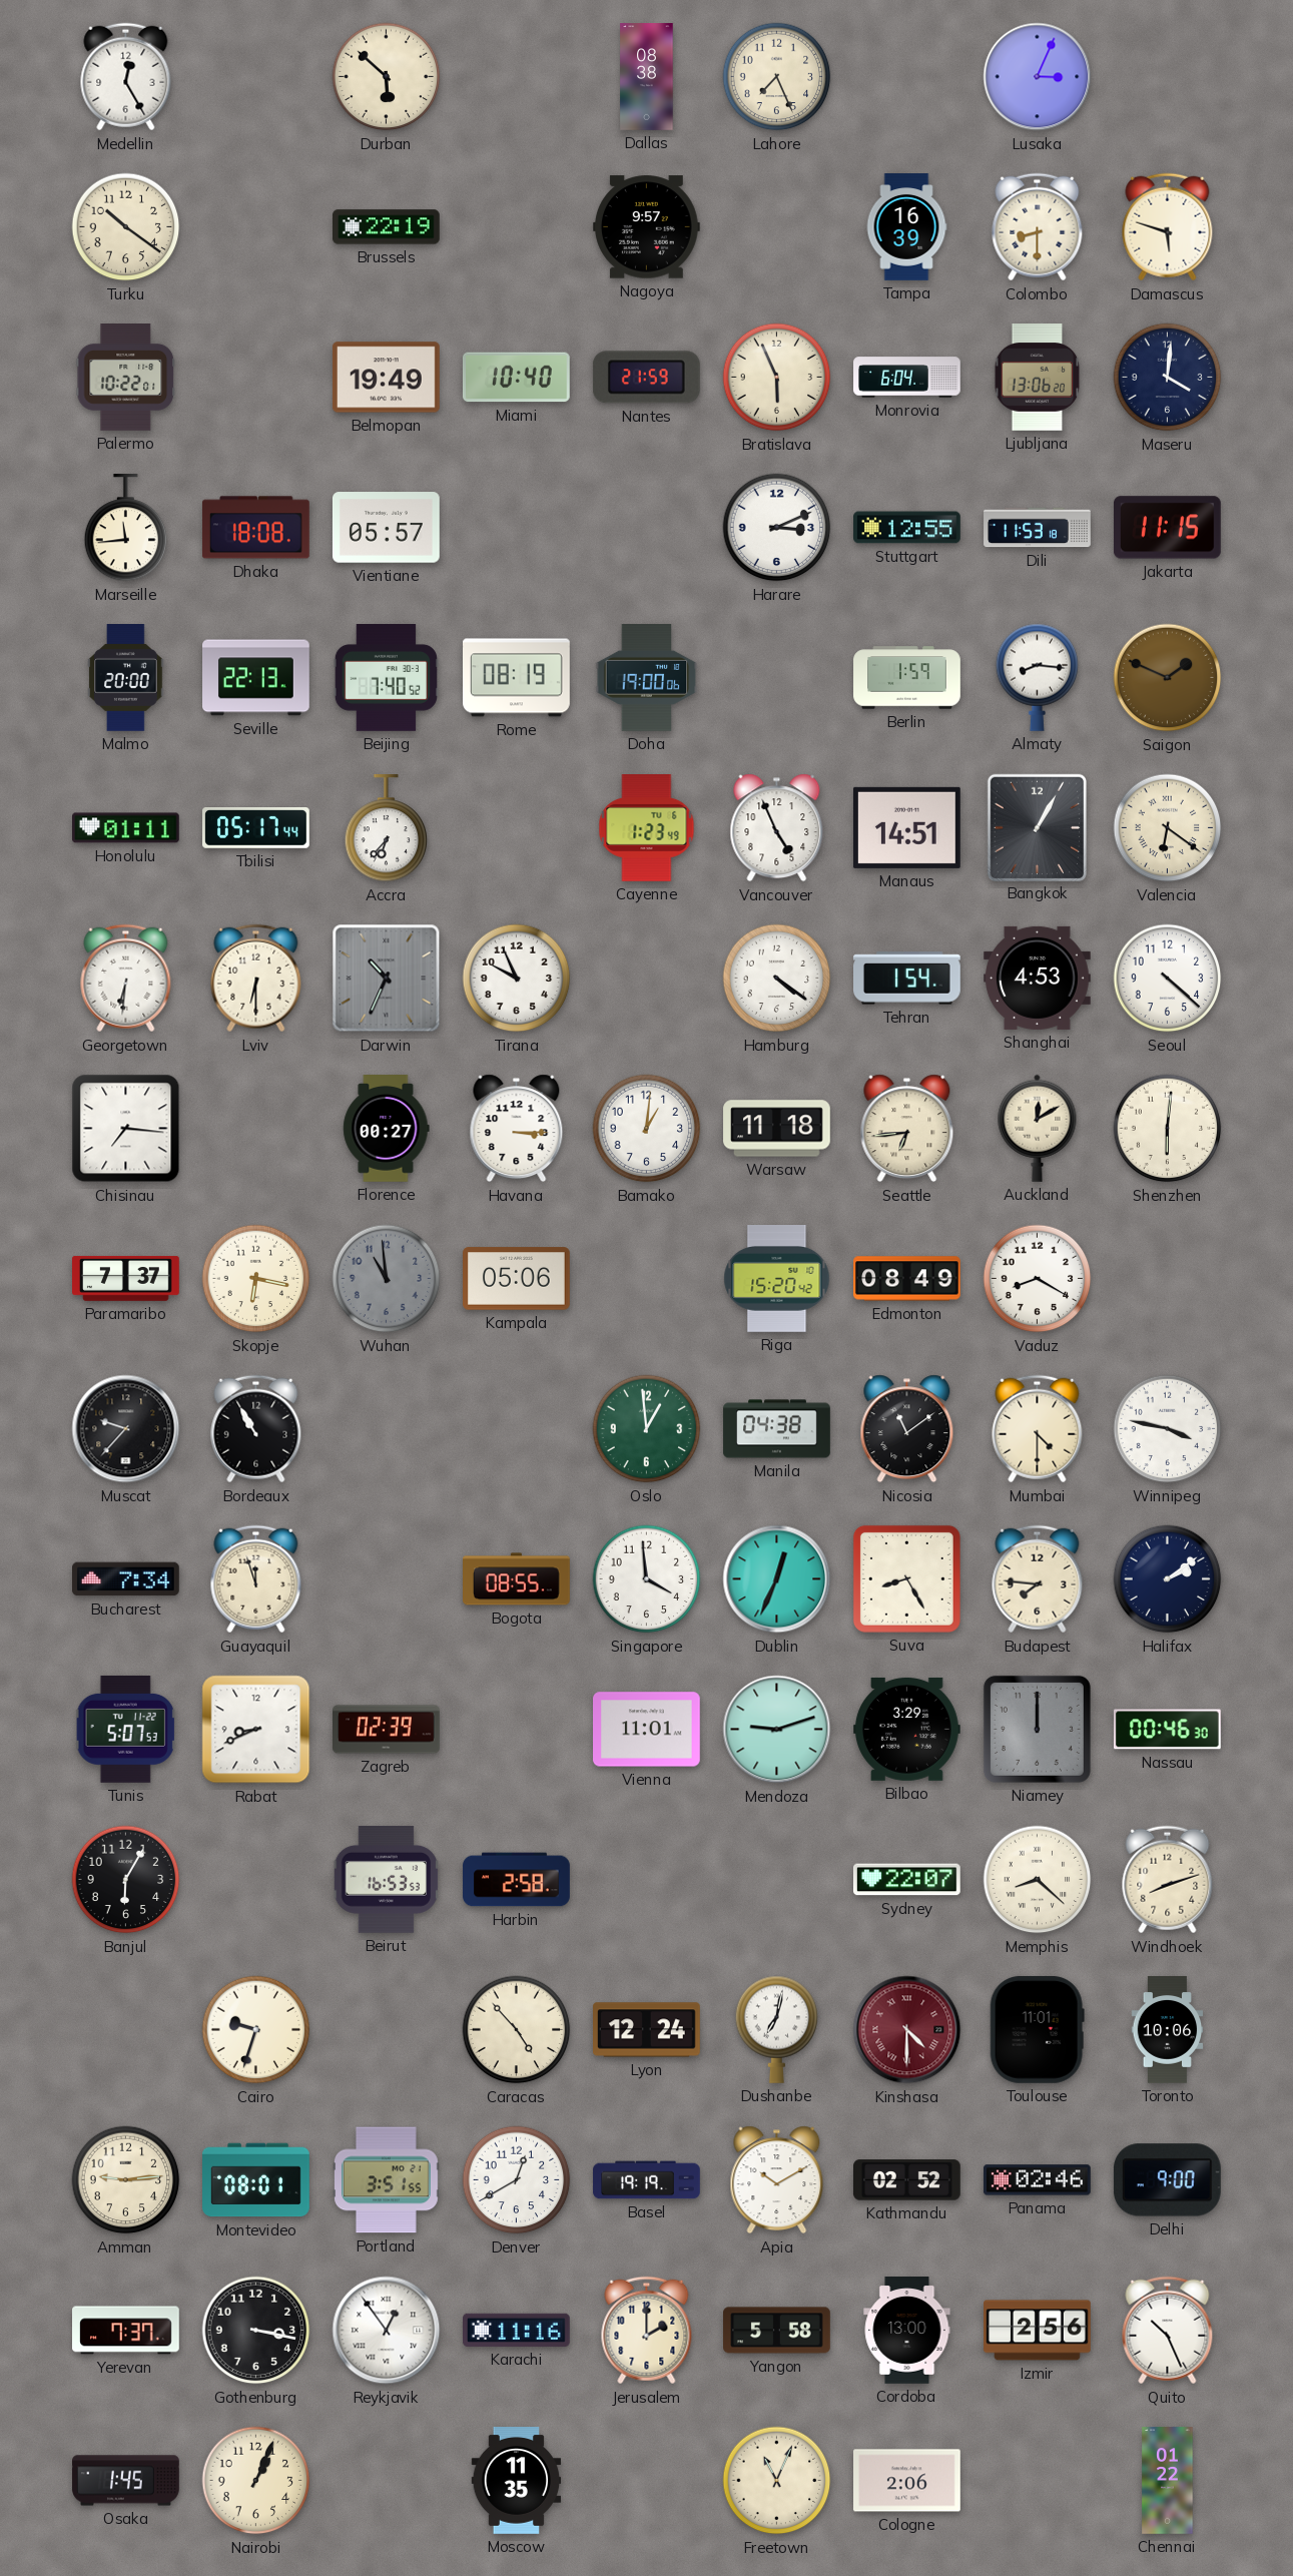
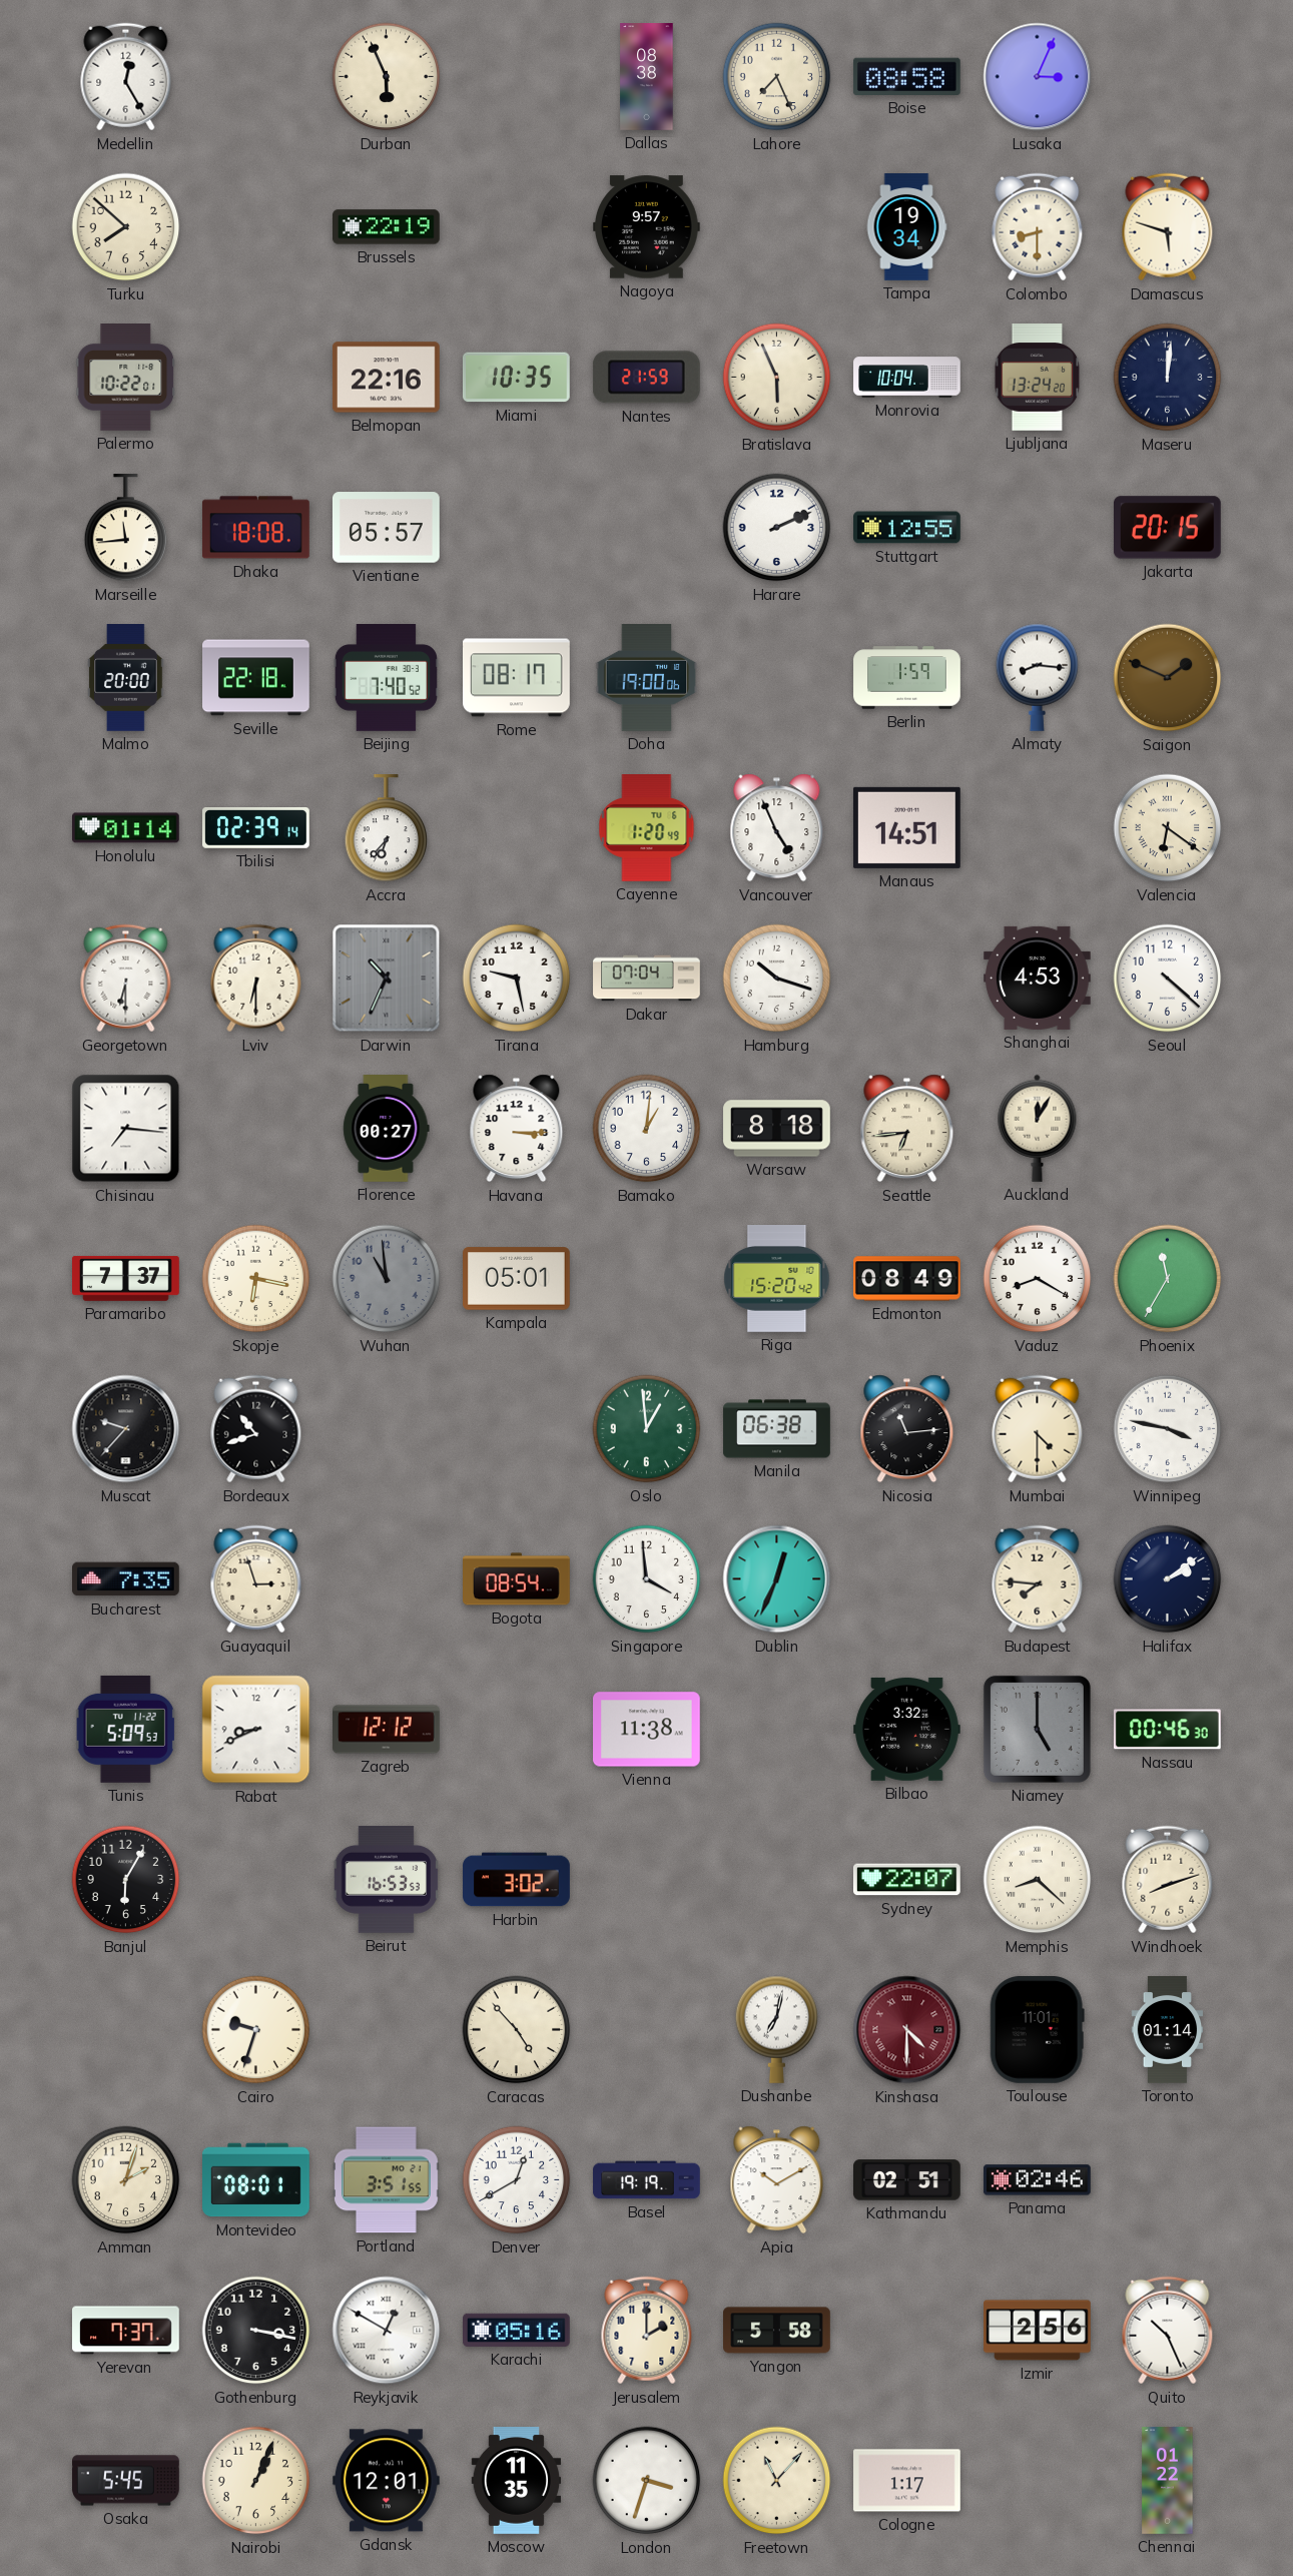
Durban: 5:52 -> 5:56
Boise: none -> 08:58
Turku: 10:21 -> 7:52
Tampa: 16:39 -> 19:34
Belmopan: 19:49 -> 22:16
Miami: 10:40 -> 10:35
Monrovia: 6:04 -> 10:04
Ljubljana: 13:06 -> 13:24
Maseru: 4:01 -> 12:01
Harare: 3:11 -> 2:11
Dili: 11:53 -> none
Jakarta: 11:15 -> 20:15
Seville: 22:13 -> 22:18
Rome: 08:19 -> 08:17
Honolulu: 01:11 -> 01:14
Tbilisi: 05:17 -> 02:39
Cayenne: 1:23 -> 1:20
Bangkok: 1:05 -> none
Georgetown: 6:31 -> 6:30
Tirana: 9:56 -> 9:28
Dakar: none -> 07:04
Hamburg: 4:21 -> 10:18
Tehran: 1:54 -> none
Warsaw: 11:18 -> 8:18
Auckland: 12:10 -> 12:05
Shenzhen: 6:01 -> none
Kampala: 05:06 -> 05:01
Phoenix: none -> 11:35
Bordeaux: 10:55 -> 10:42
Manila: 04:38 -> 06:38
Nicosia: 11:09 -> 11:14
Bucharest: 7:34 -> 7:35
Guayaquil: 11:57 -> 2:57
Bogota: 08:55 -> 08:54
Suva: 8:25 -> none
Tunis: 5:07 -> 5:09
Zagreb: 02:39 -> 12:12
Vienna: 11:01 -> 11:38
Mendoza: 9:12 -> none
Bilbao: 3:29 -> 3:32
Niamey: 12:00 -> 5:00
Harbin: 2:58 -> 3:02
Lyon: 12:24 -> none
Toronto: 10:06 -> 01:14
Amman: 9:14 -> 2:03
Kathmandu: 02:52 -> 02:51
Delhi: 9:00 -> none
Reykjavik: 12:54 -> 12:50
Karachi: 11:16 -> 05:16
Cordoba: 13:00 -> none
Osaka: 1:45 -> 5:45
Gdansk: none -> 12:01
London: none -> 3:33
Freetown: 11:04 -> 11:07
Cologne: 2:06 -> 1:17
